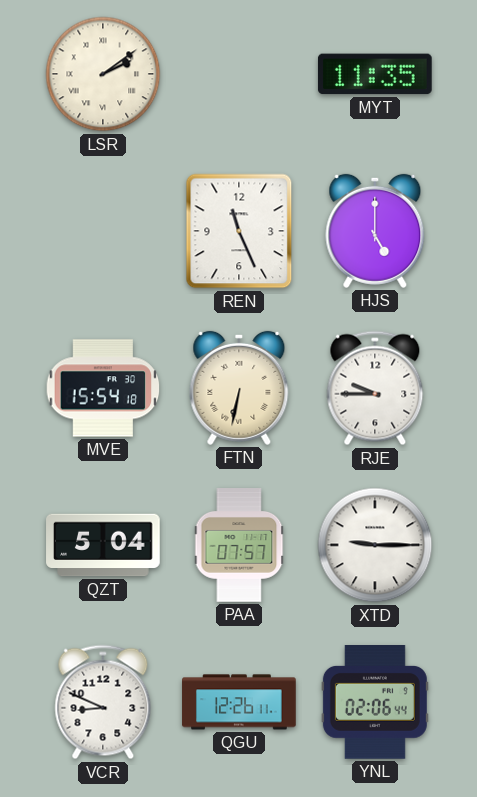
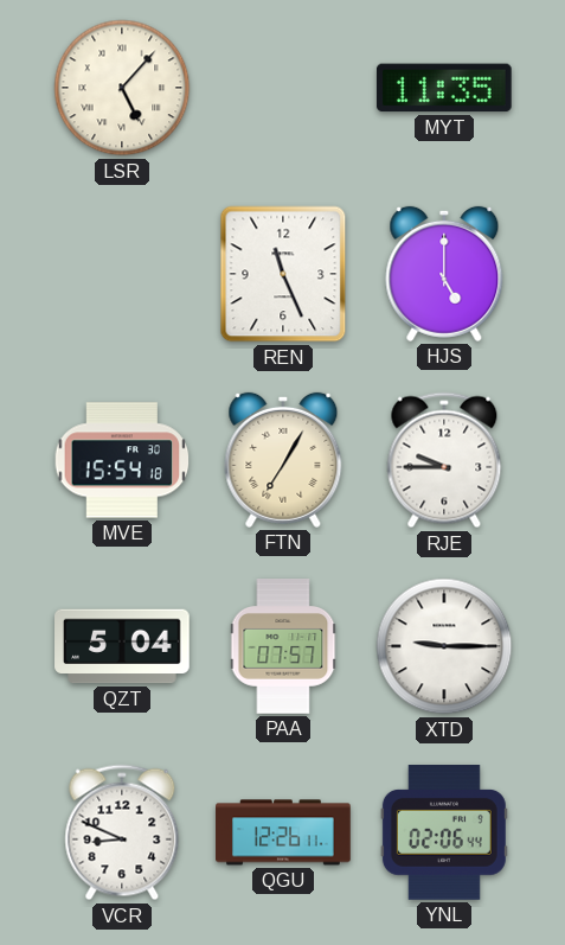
LSR: 2:09 -> 5:07
FTN: 6:32 -> 7:05
